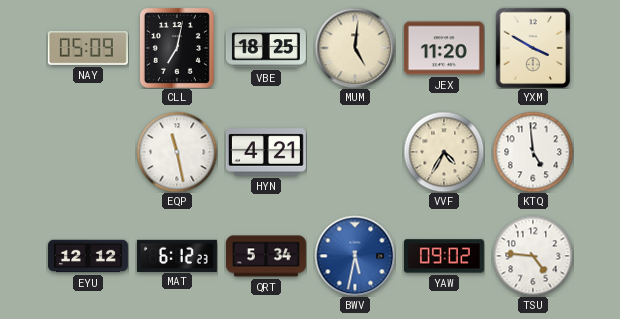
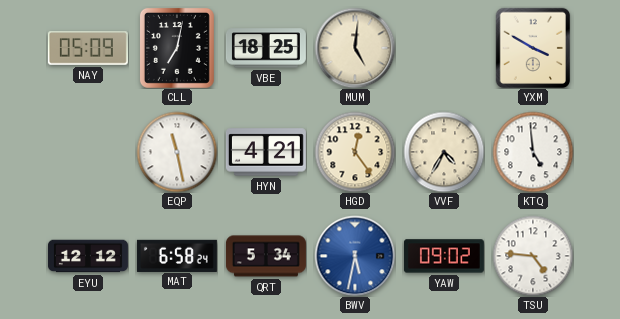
JEX: 11:20 -> none
HGD: none -> 12:24
MAT: 6:12 -> 6:58
